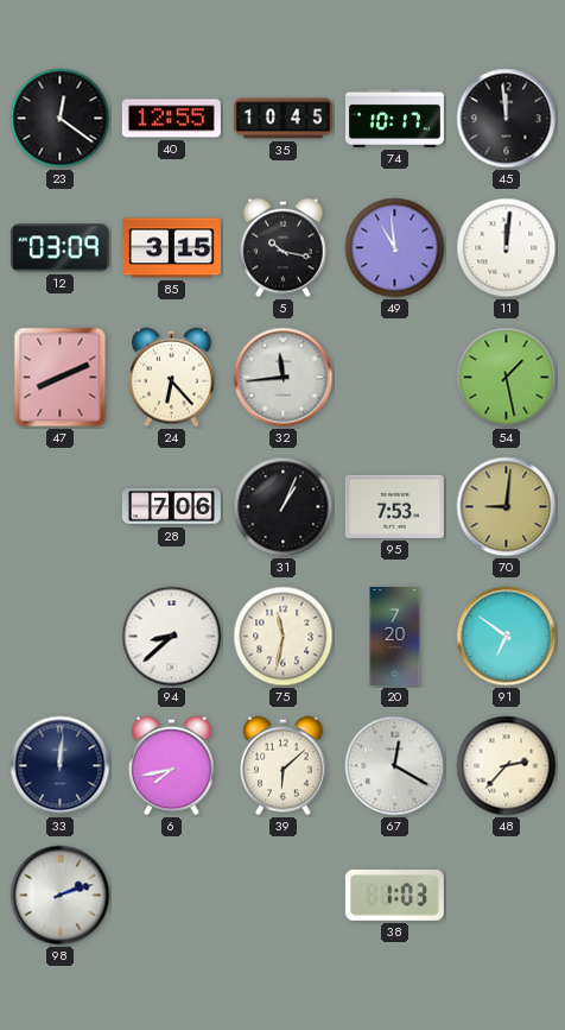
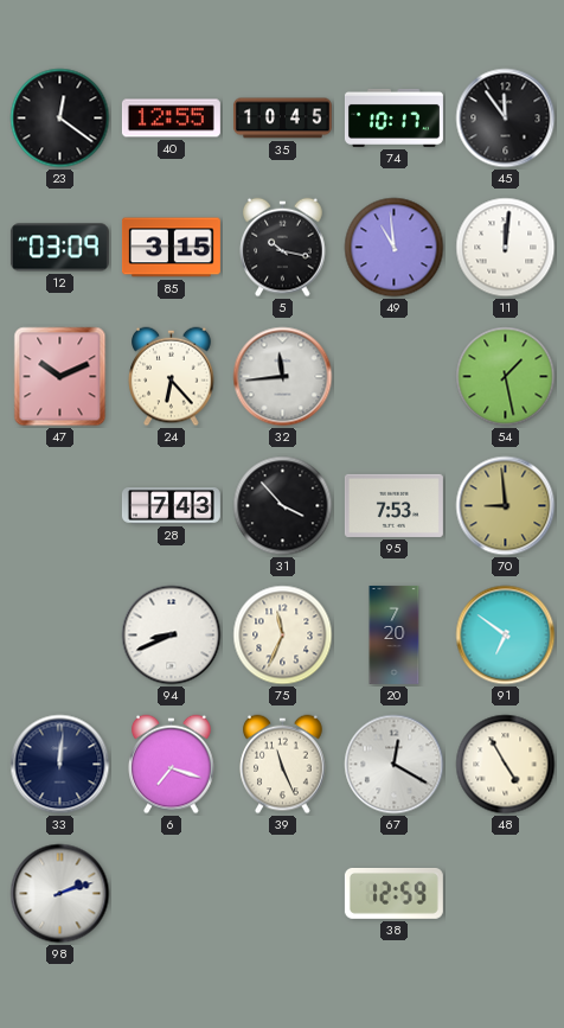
45: 11:59 -> 11:54
47: 8:11 -> 10:11
28: 7:06 -> 7:43
31: 1:04 -> 3:53
70: 9:01 -> 8:59
94: 8:38 -> 8:41
75: 11:32 -> 11:34
6: 7:43 -> 7:18
39: 6:08 -> 11:26
48: 2:37 -> 4:55
38: 1:03 -> 12:59
